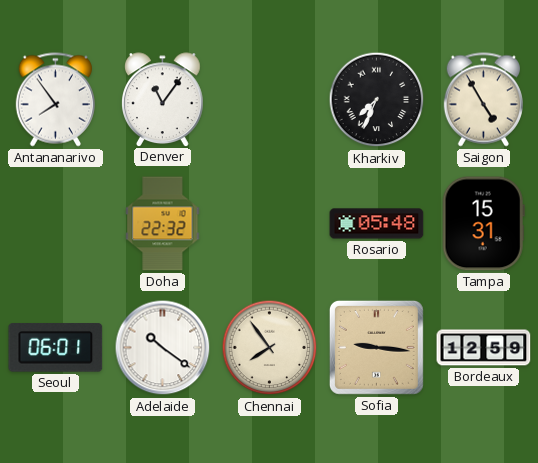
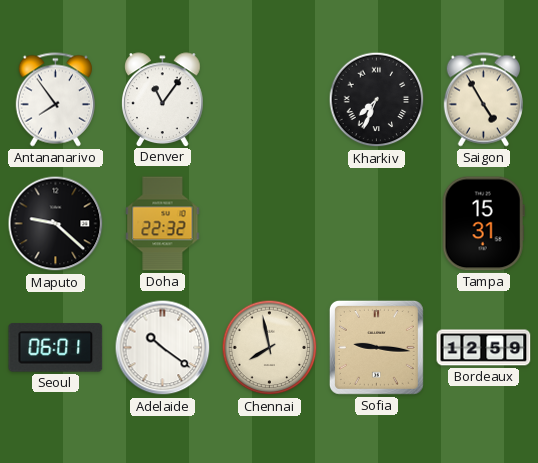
Maputo: none -> 9:22
Rosario: 05:48 -> none
Chennai: 7:54 -> 7:58
